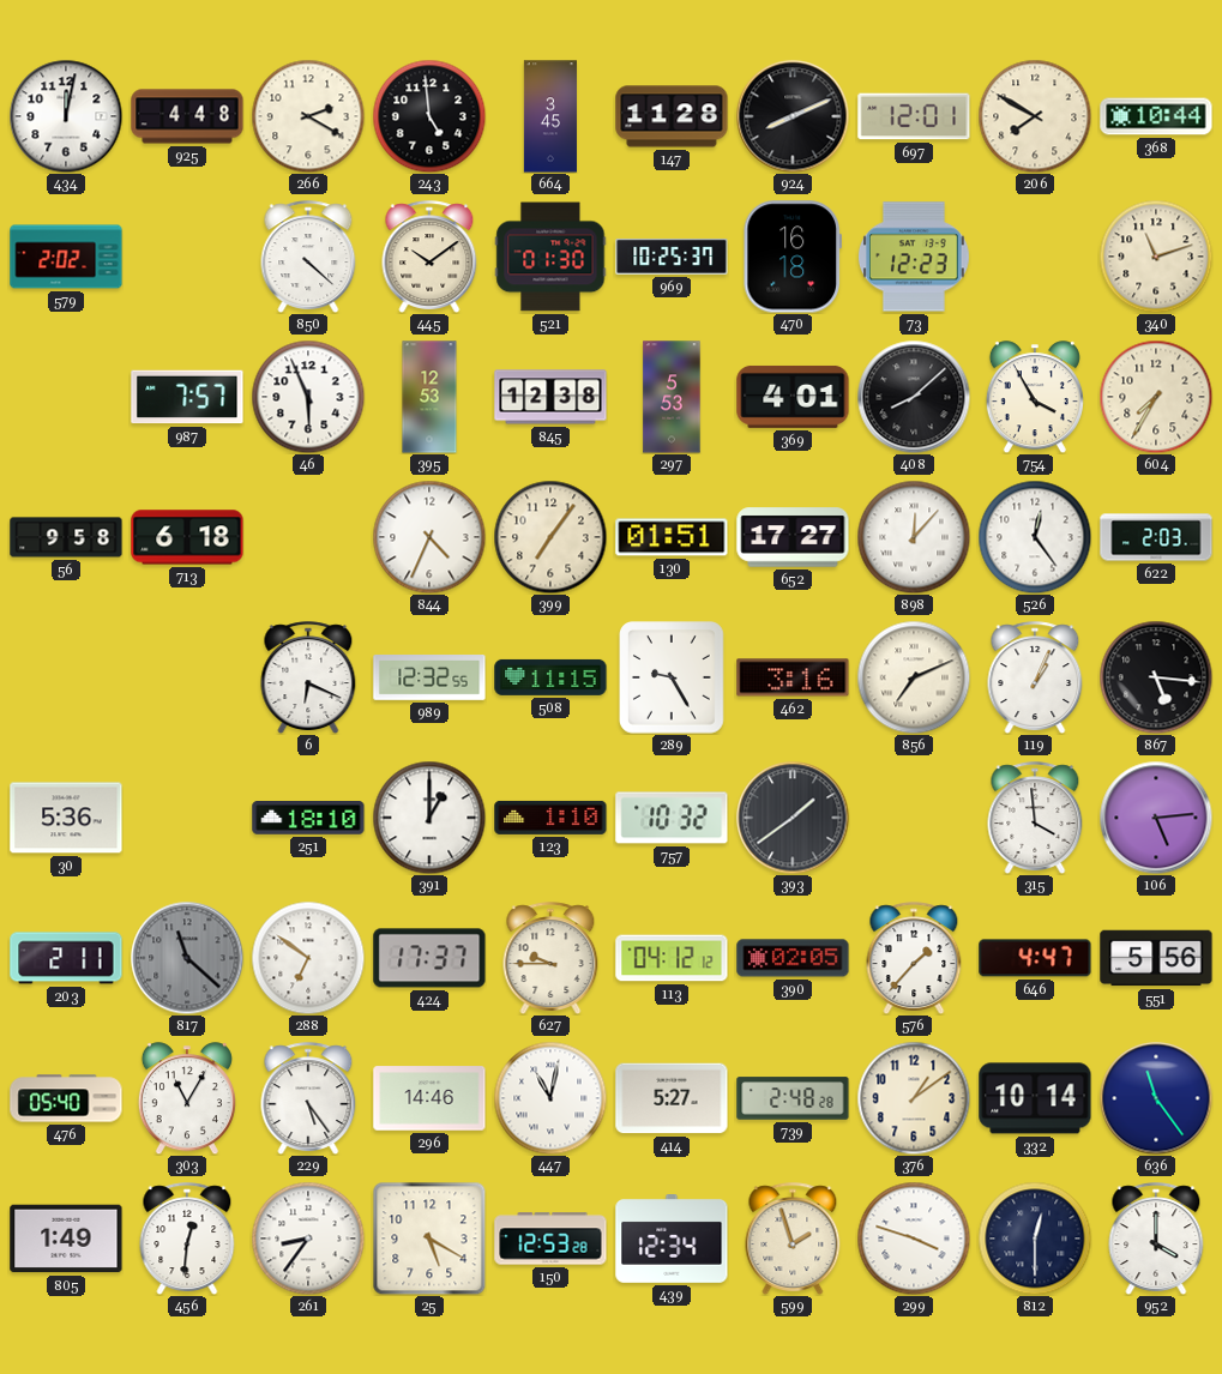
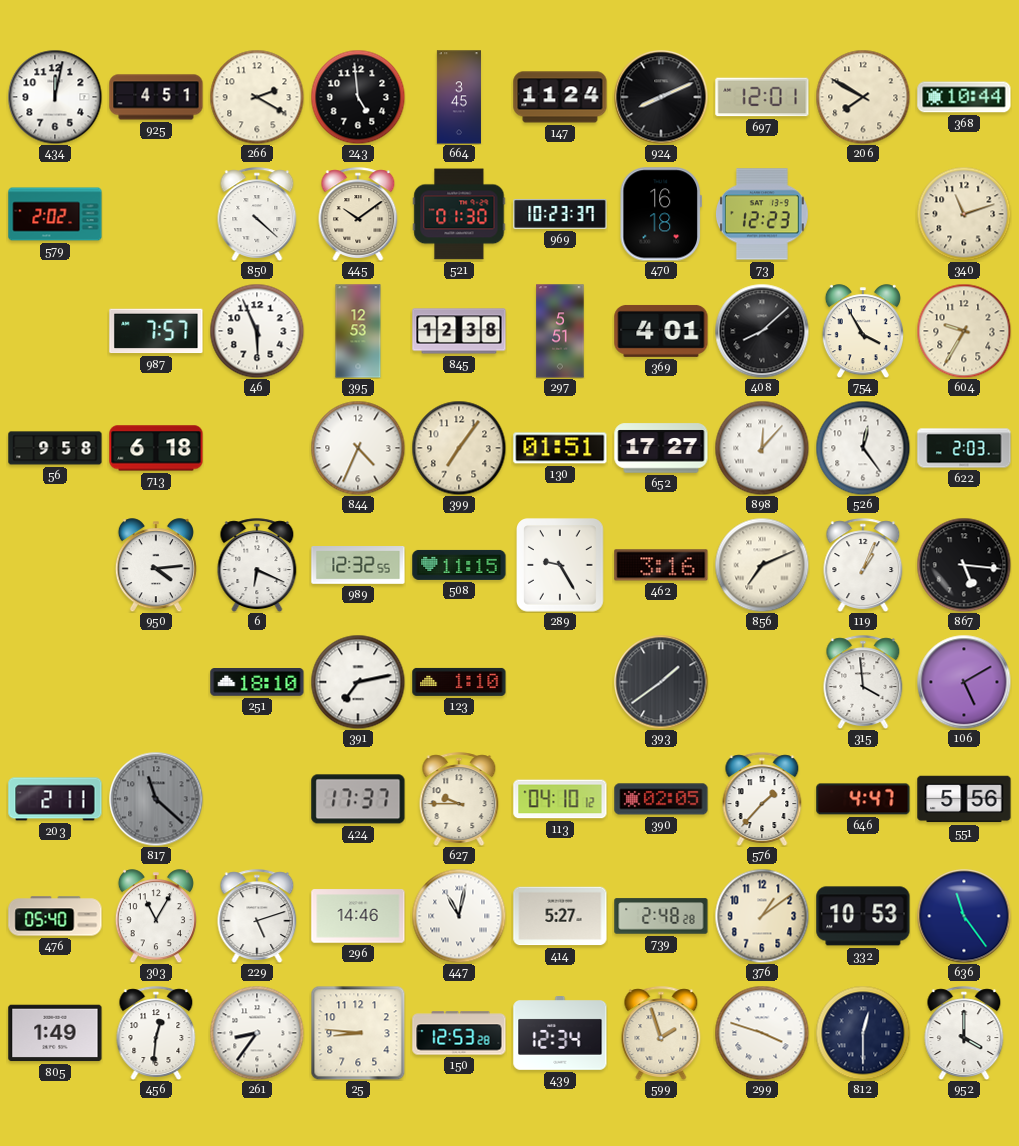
925: 4:48 -> 4:51
147: 11:28 -> 11:24
969: 10:25 -> 10:23
297: 5:53 -> 5:51
604: 7:35 -> 9:35
950: none -> 4:14
30: 5:36 -> none
391: 1:00 -> 7:13
757: 10:32 -> none
106: 5:14 -> 5:10
288: 6:51 -> none
113: 04:12 -> 04:10
229: 5:24 -> 5:12
332: 10:14 -> 10:53
25: 5:20 -> 8:46
